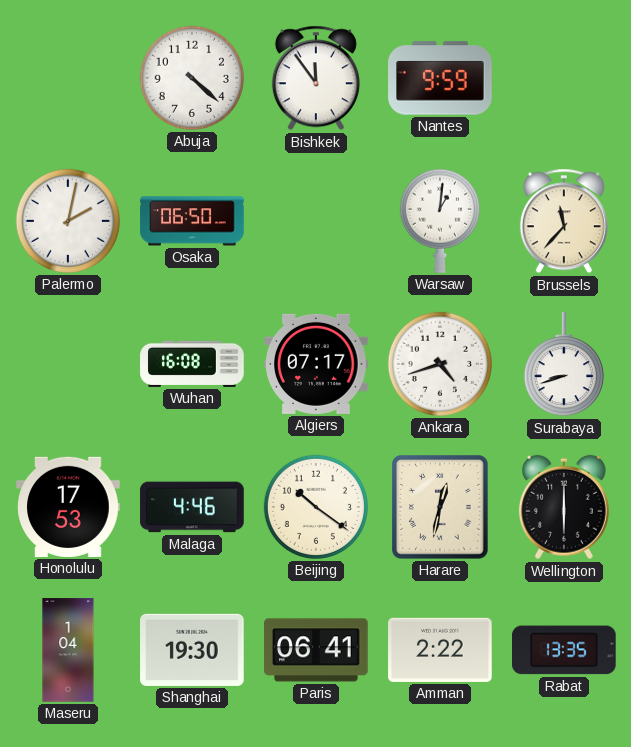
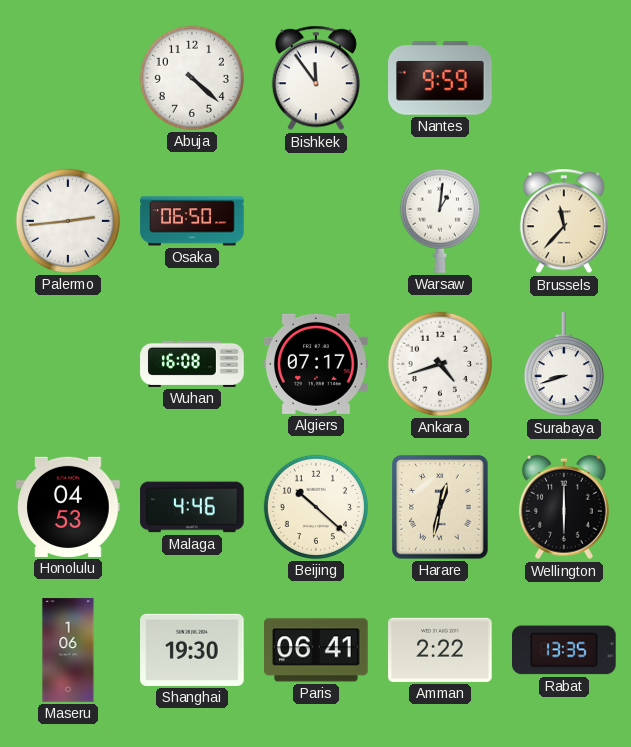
Palermo: 2:02 -> 2:44
Honolulu: 17:53 -> 04:53
Beijing: 10:21 -> 10:22
Maseru: 1:04 -> 1:06
